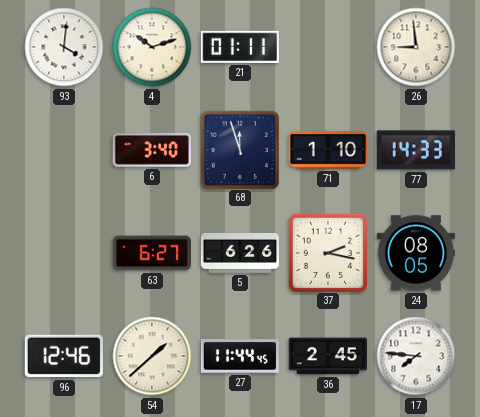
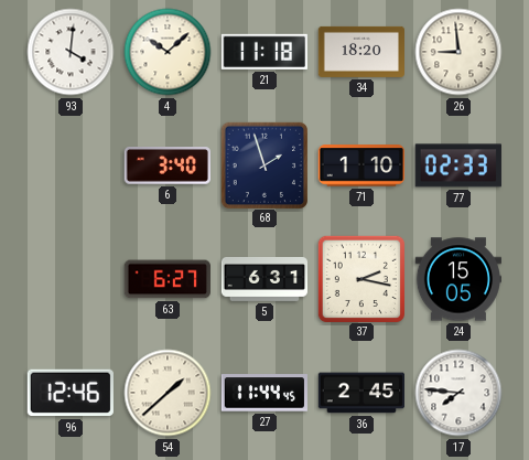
4: 10:12 -> 10:08
21: 01:11 -> 11:18
34: none -> 18:20
68: 11:57 -> 1:57
77: 14:33 -> 02:33
5: 6:26 -> 6:31
24: 08:05 -> 15:05
